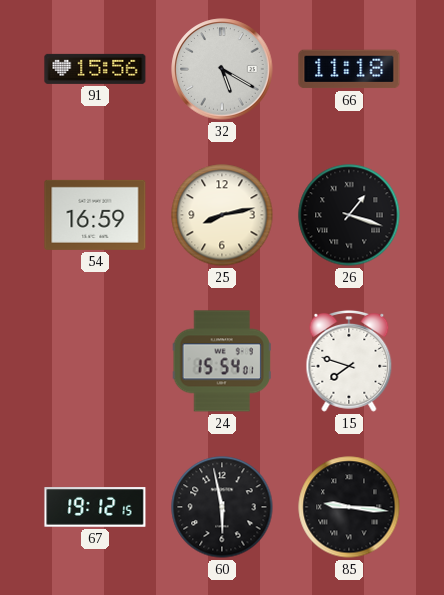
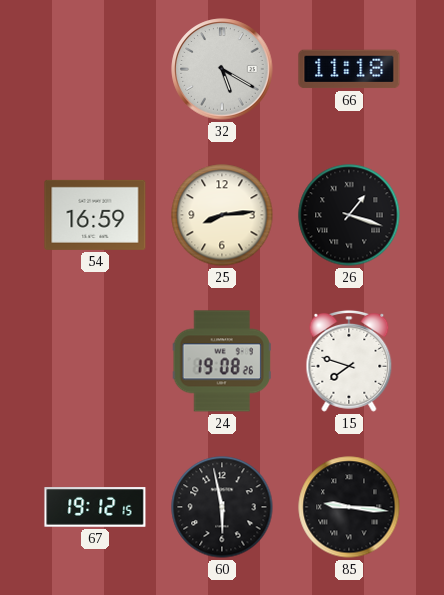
91: 15:56 -> none
25: 8:13 -> 8:14
24: 15:54 -> 19:08
